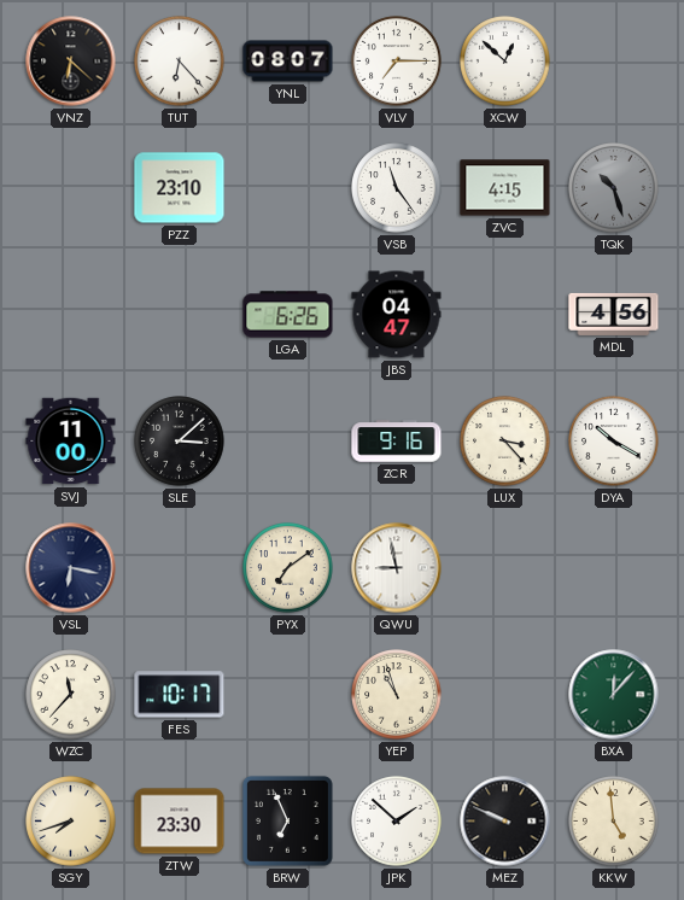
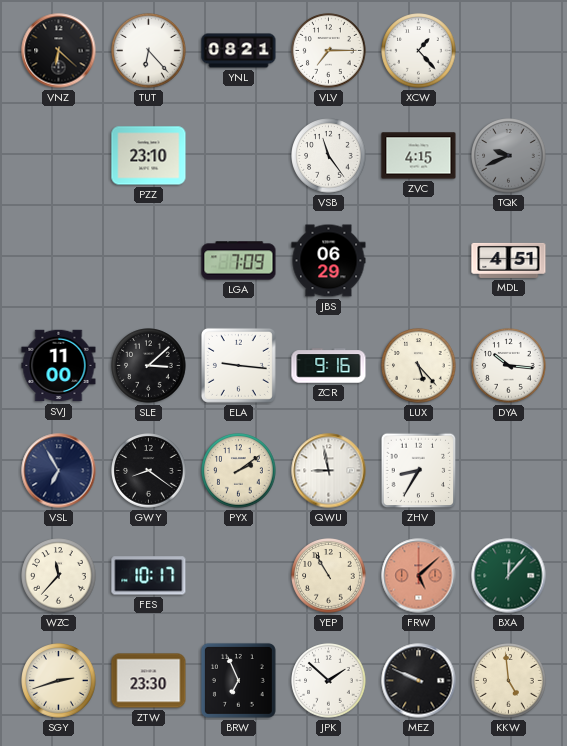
YNL: 08:07 -> 08:21
XCW: 12:52 -> 1:23
TQK: 10:27 -> 9:41
LGA: 6:26 -> 7:09
JBS: 04:47 -> 06:29
MDL: 4:56 -> 4:51
ELA: none -> 9:16
LUX: 3:23 -> 5:23
DYA: 10:20 -> 10:16
VSL: 6:17 -> 6:55
GWY: none -> 8:21
PYX: 7:09 -> 2:09
ZHV: none -> 8:35
YEP: 10:57 -> 10:55
FRW: none -> 5:08
SGY: 7:42 -> 2:42
